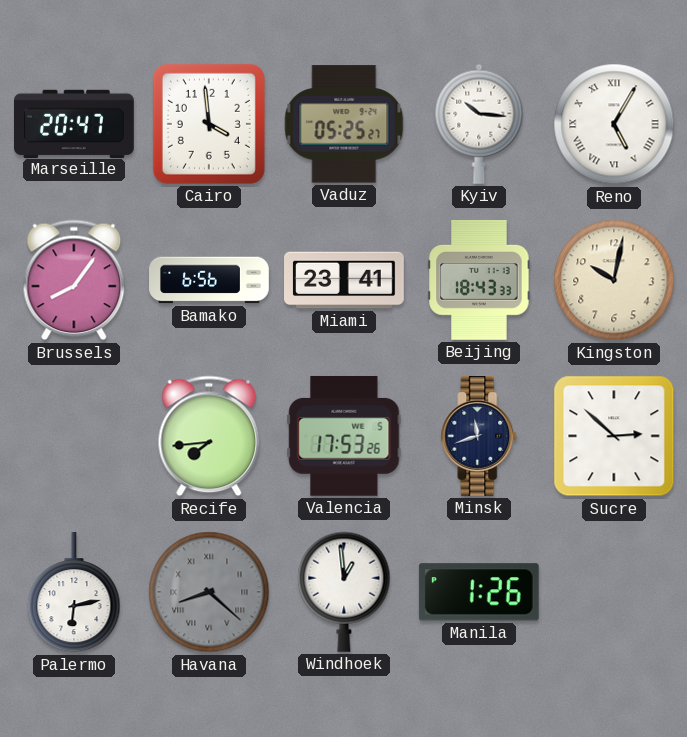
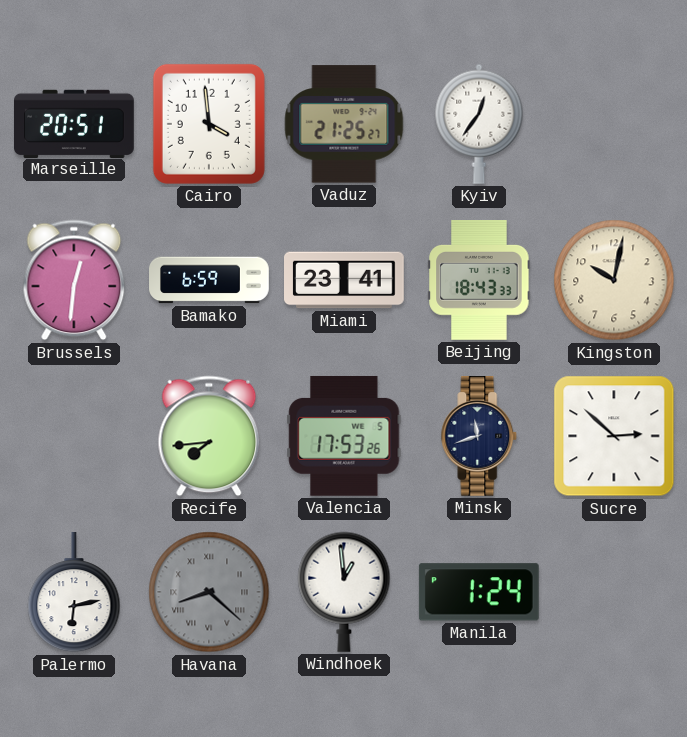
Marseille: 20:47 -> 20:51
Vaduz: 05:25 -> 21:25
Kyiv: 10:16 -> 12:36
Reno: 5:05 -> none
Brussels: 8:06 -> 12:31
Bamako: 6:56 -> 6:59
Manila: 1:26 -> 1:24
